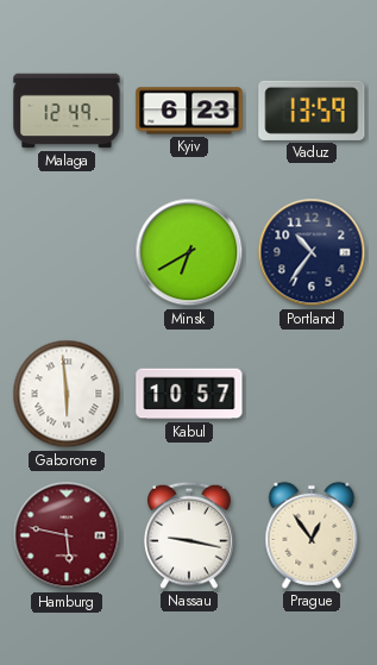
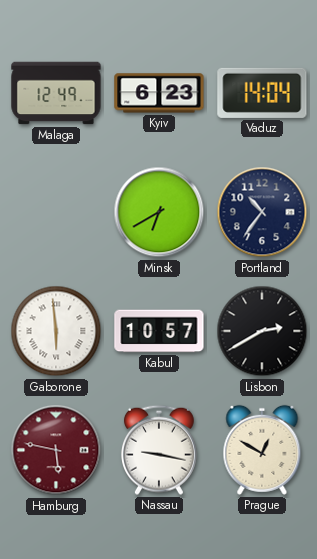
Vaduz: 13:59 -> 14:04
Lisbon: none -> 2:40
Prague: 12:54 -> 12:50
